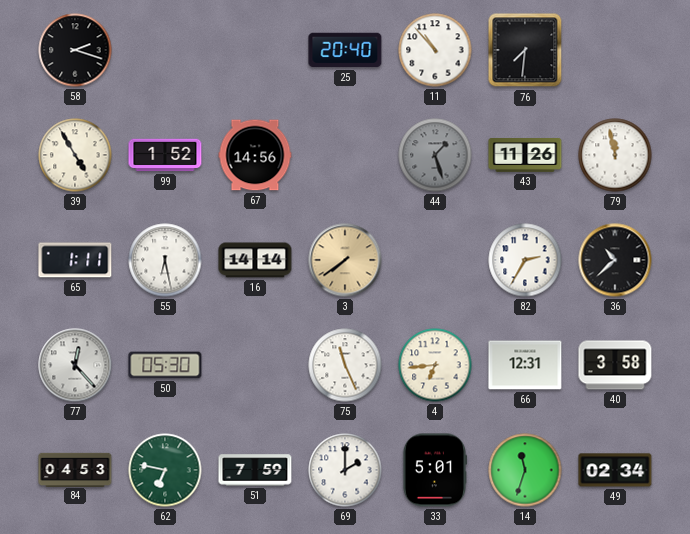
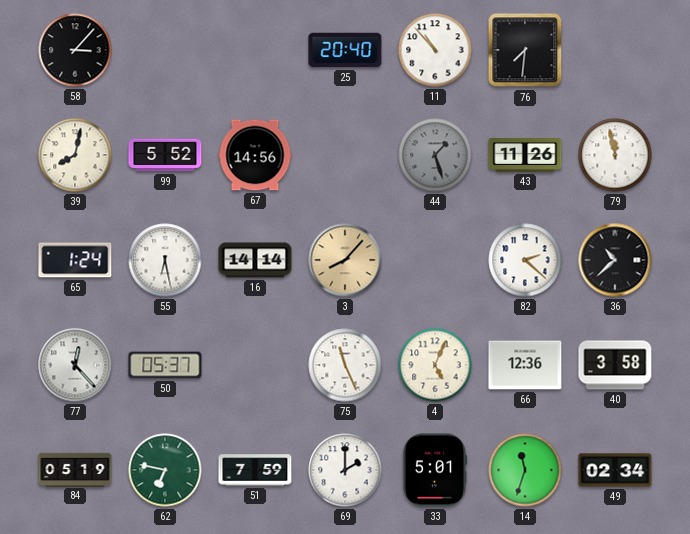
58: 2:18 -> 3:07
39: 4:55 -> 8:02
99: 1:52 -> 5:52
65: 1:11 -> 1:24
3: 7:39 -> 8:07
82: 2:35 -> 2:22
50: 05:30 -> 05:37
4: 6:44 -> 5:04
66: 12:31 -> 12:36
84: 04:53 -> 05:19
